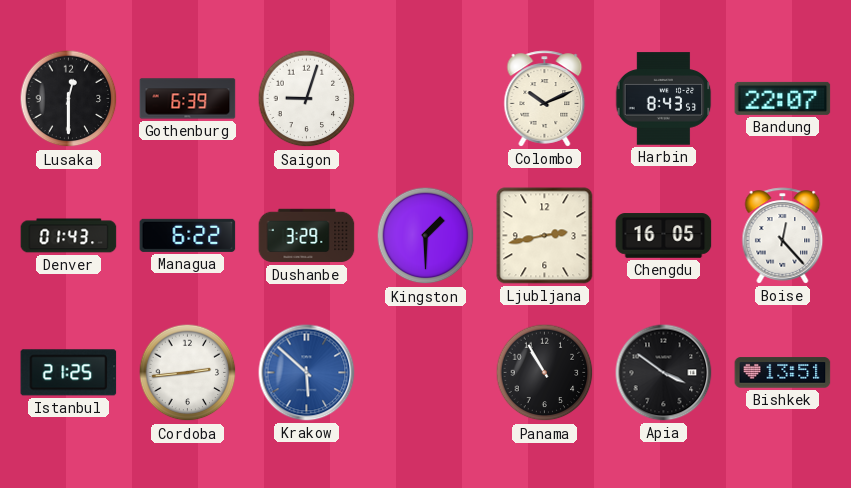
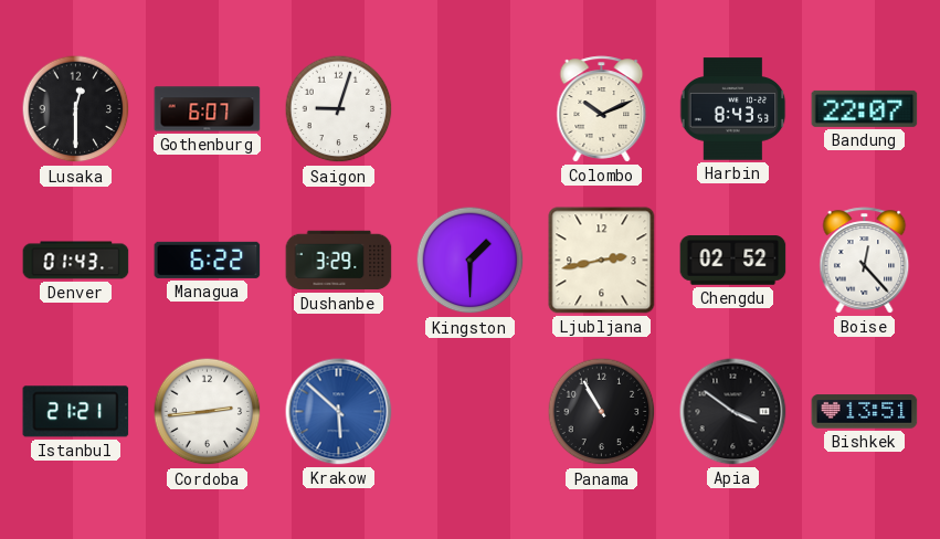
Gothenburg: 6:39 -> 6:07
Chengdu: 16:05 -> 02:52
Istanbul: 21:25 -> 21:21
